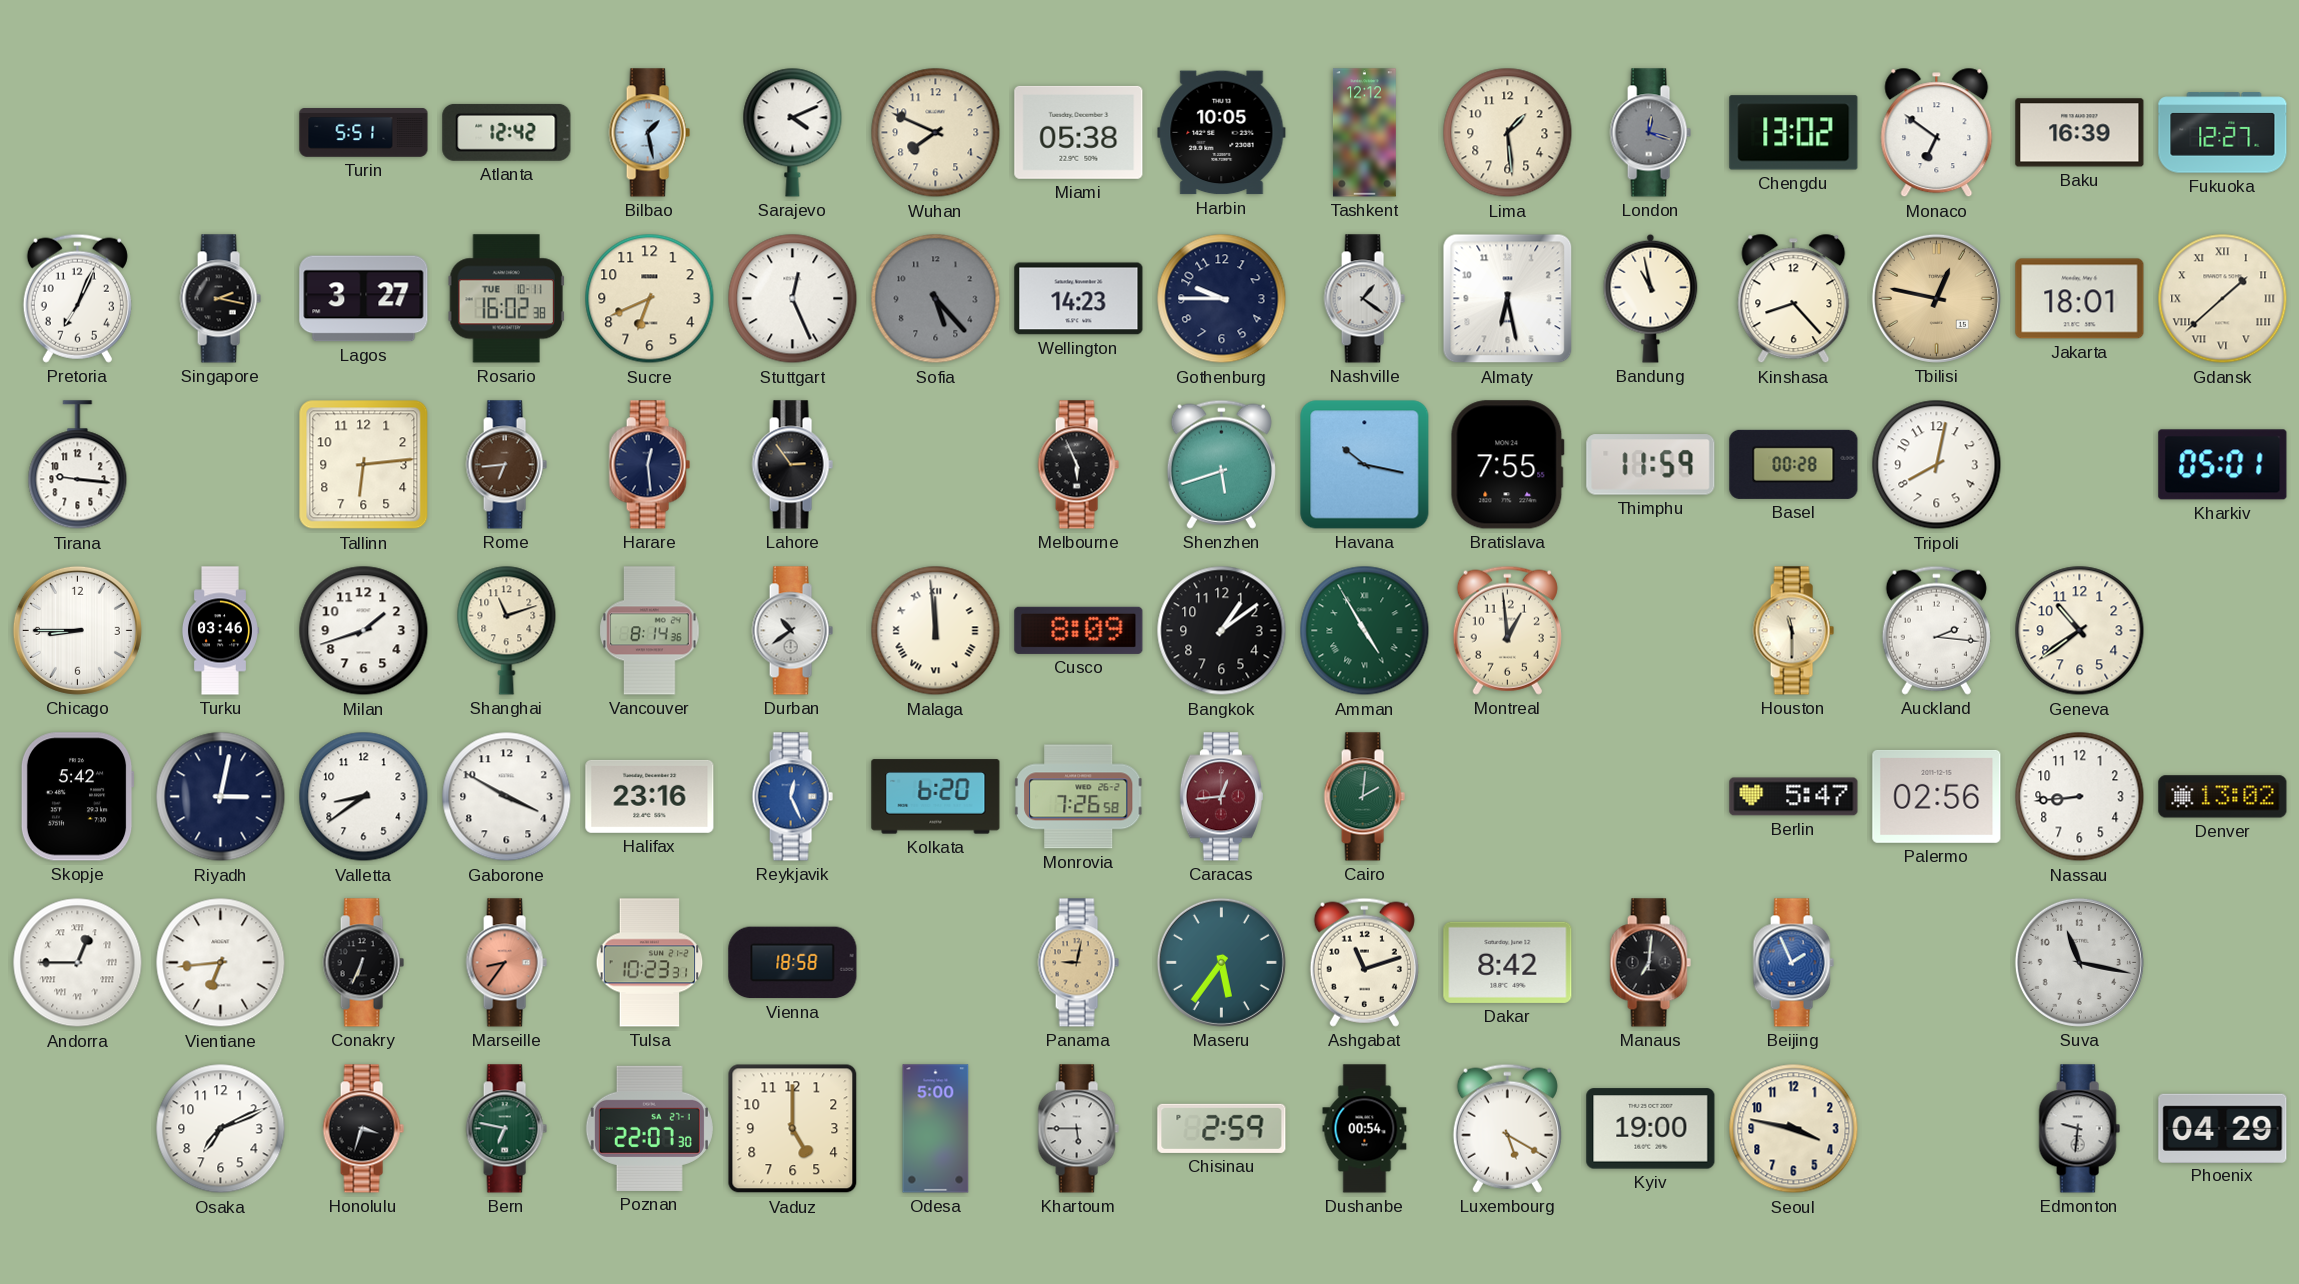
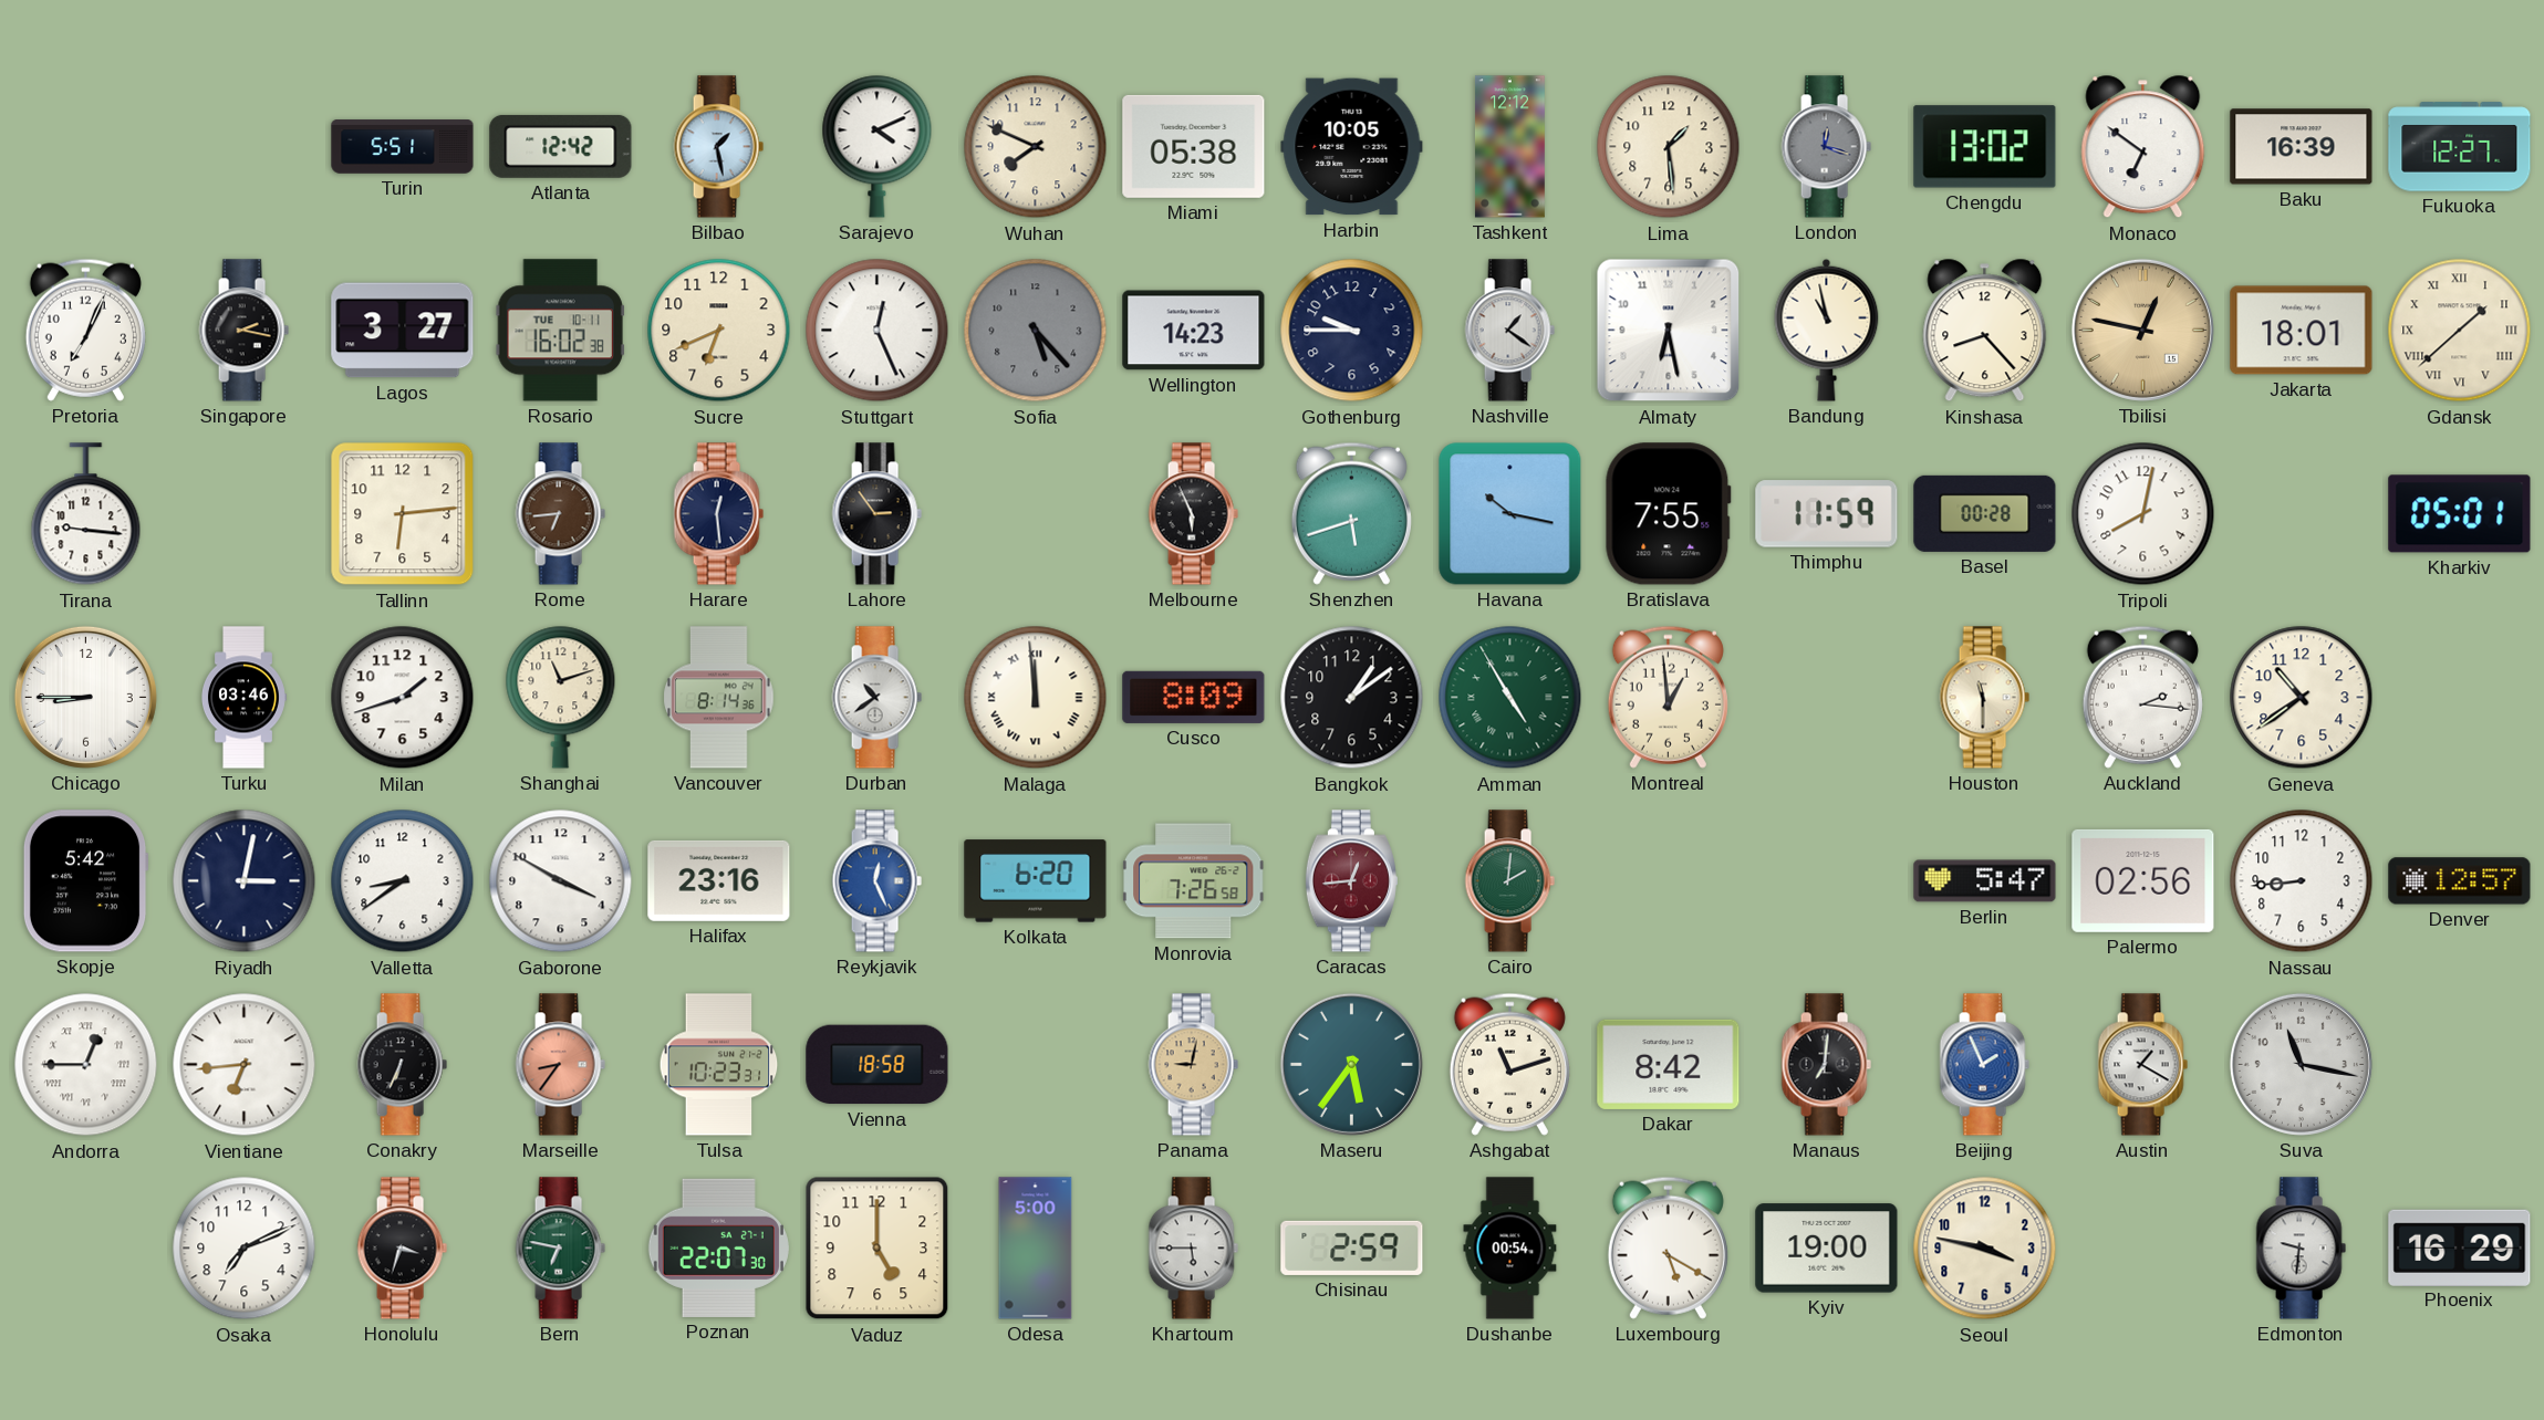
Denver: 13:02 -> 12:57
Austin: none -> 1:20
Phoenix: 04:29 -> 16:29
